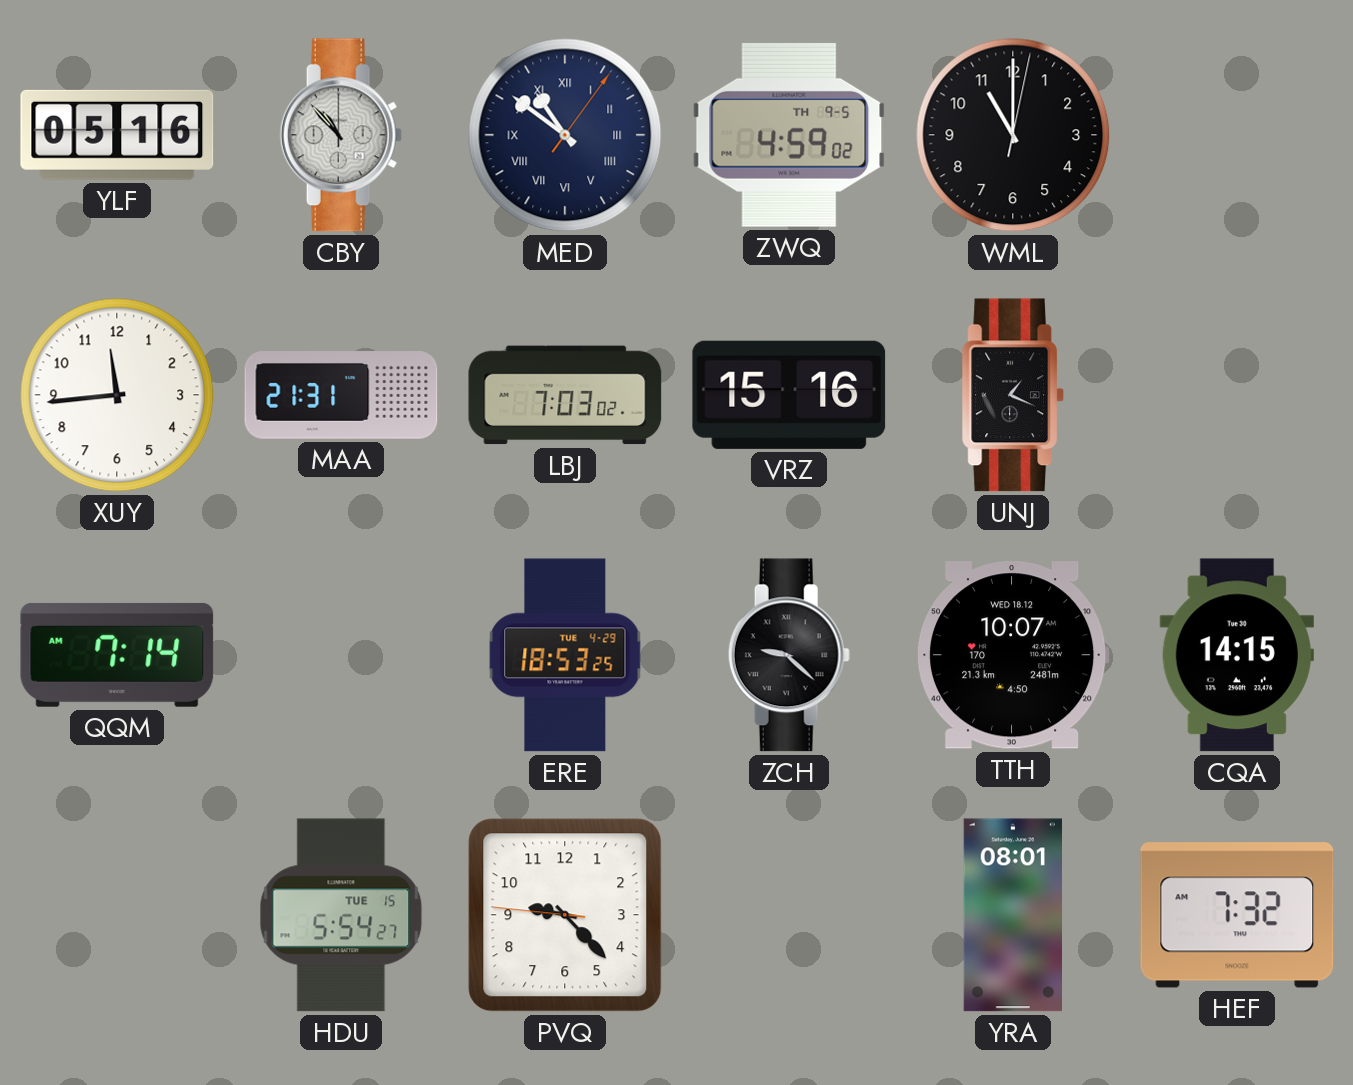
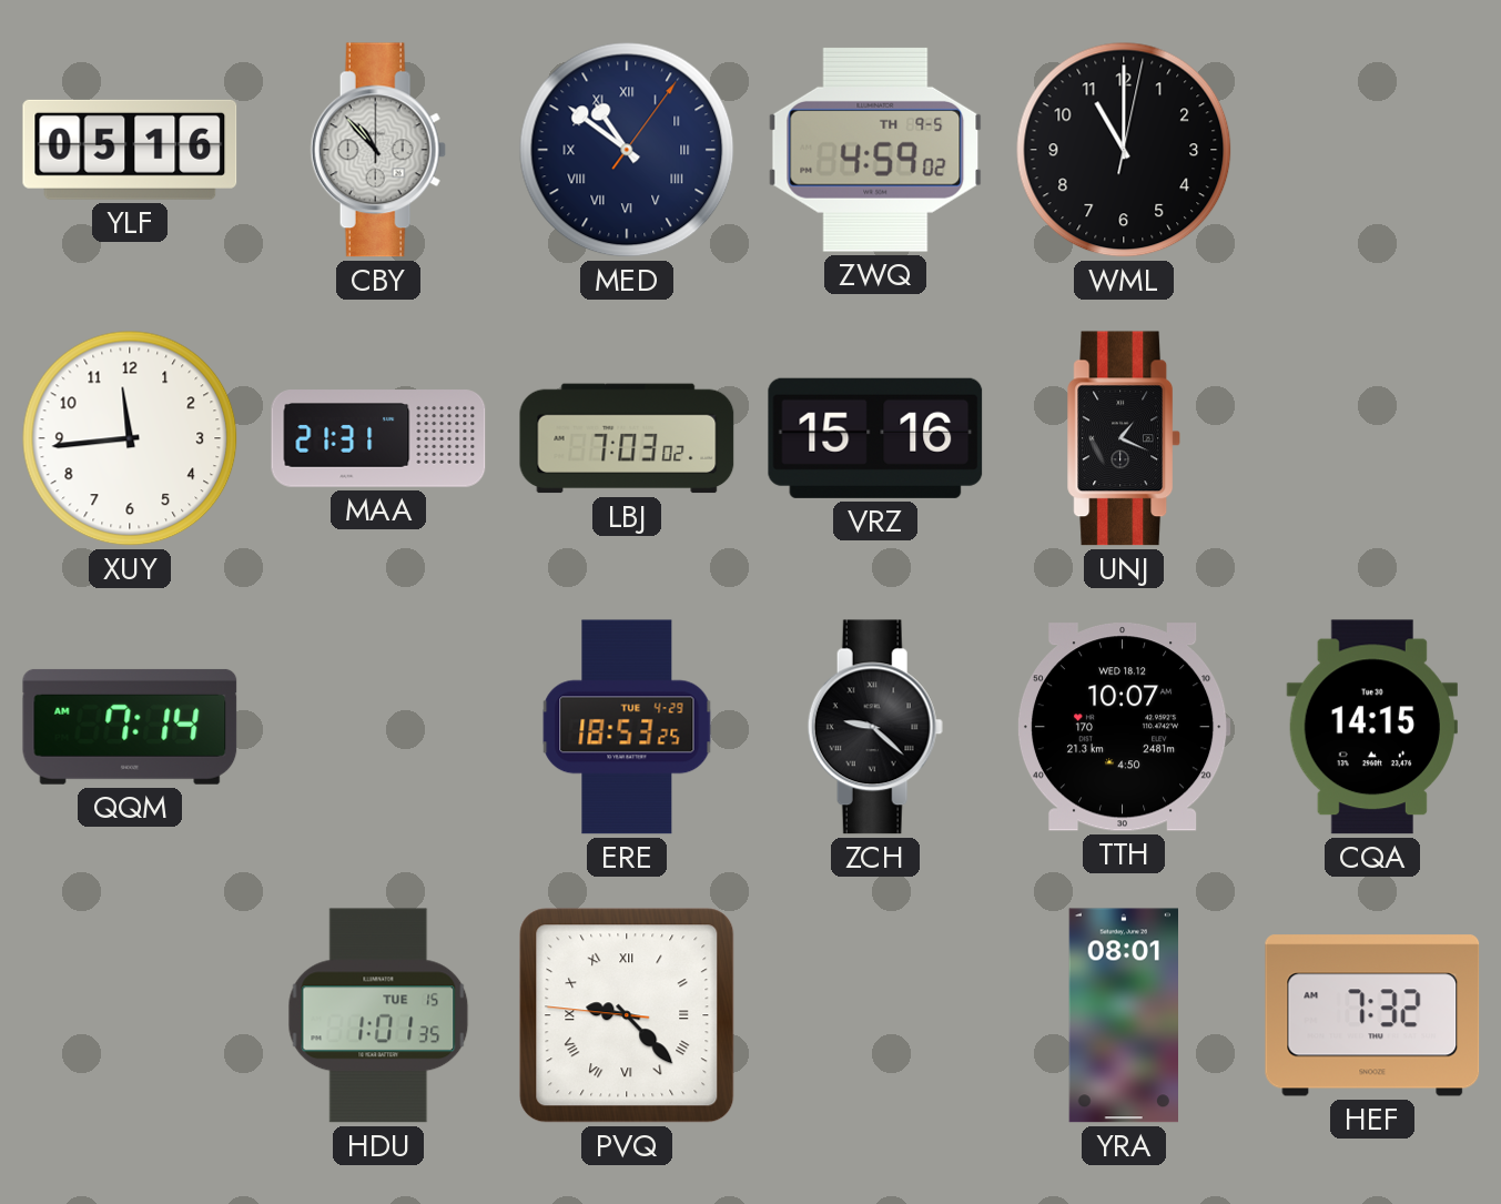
HDU: 5:54 -> 1:01
PVQ numerals: Arabic -> Roman
